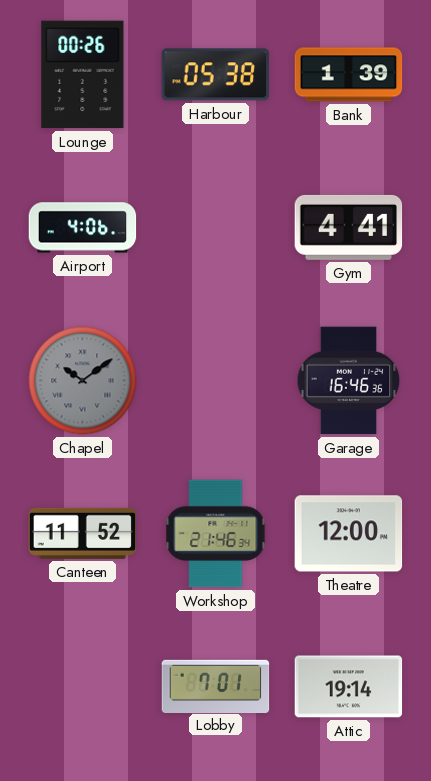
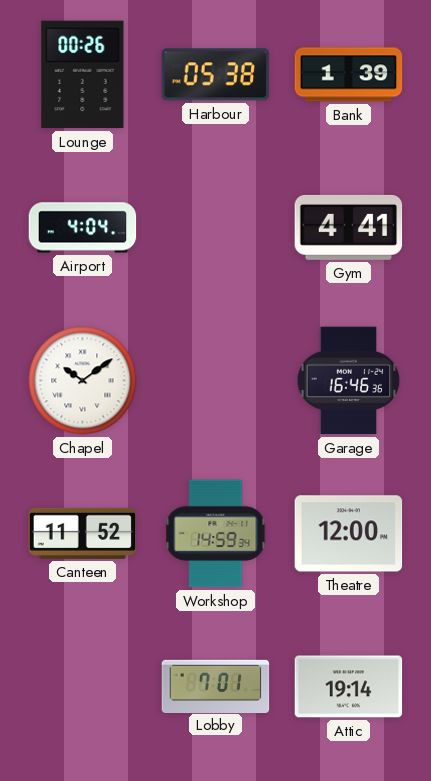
Airport: 4:06 -> 4:04
Chapel dial: grey -> white
Workshop: 21:46 -> 14:59
